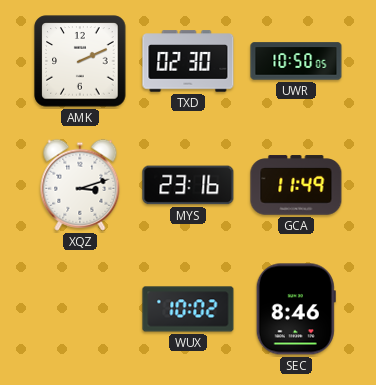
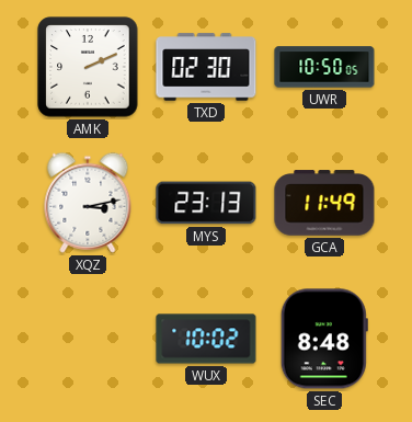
XQZ: 3:12 -> 3:13
MYS: 23:16 -> 23:13
SEC: 8:46 -> 8:48
